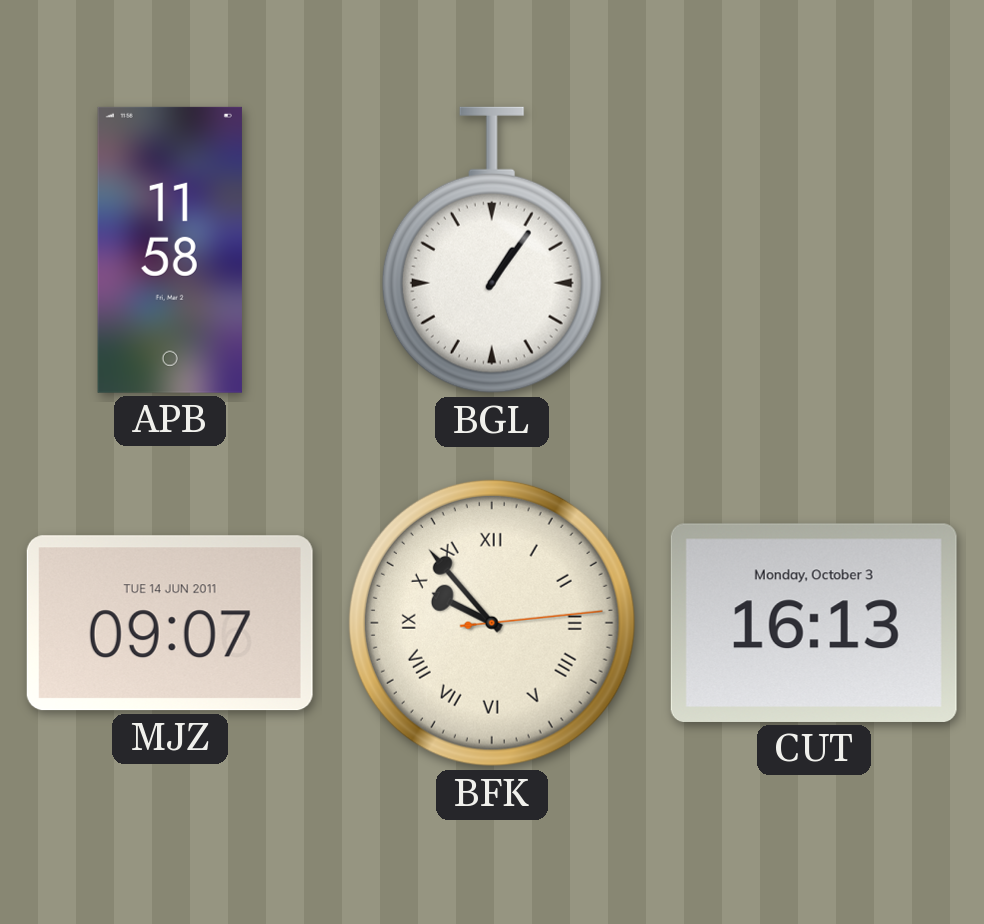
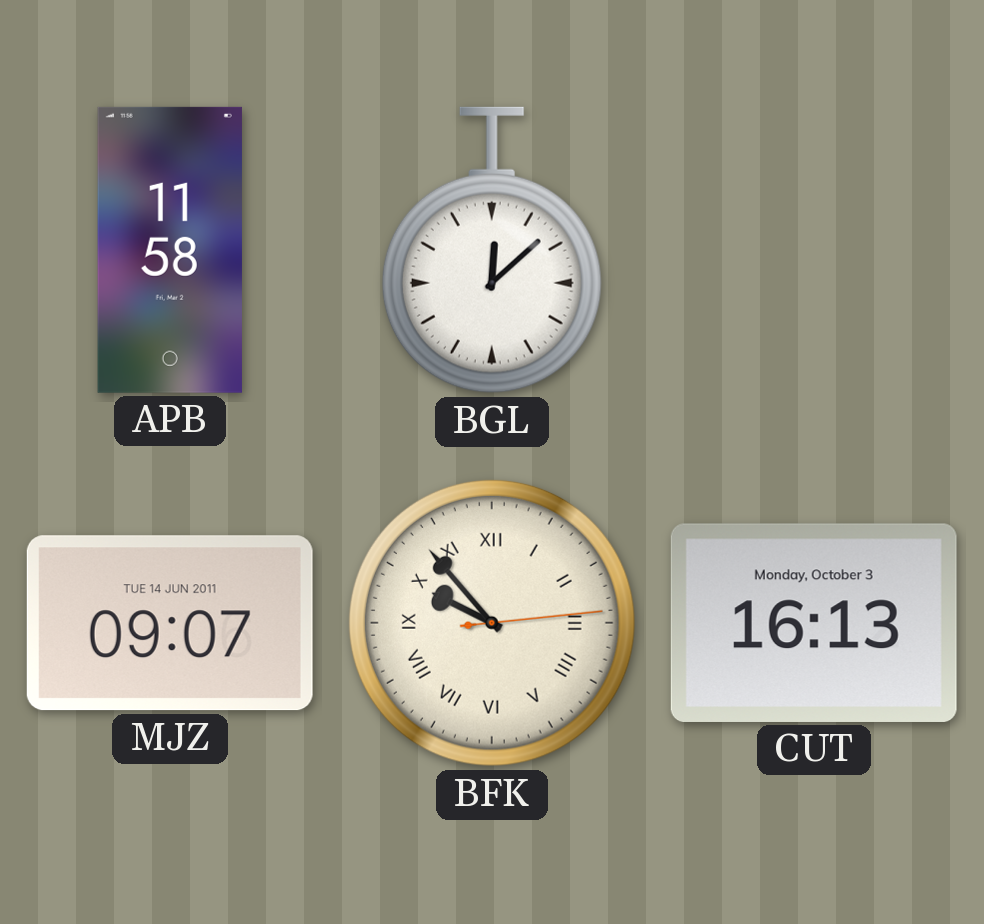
BGL: 1:06 -> 12:08
